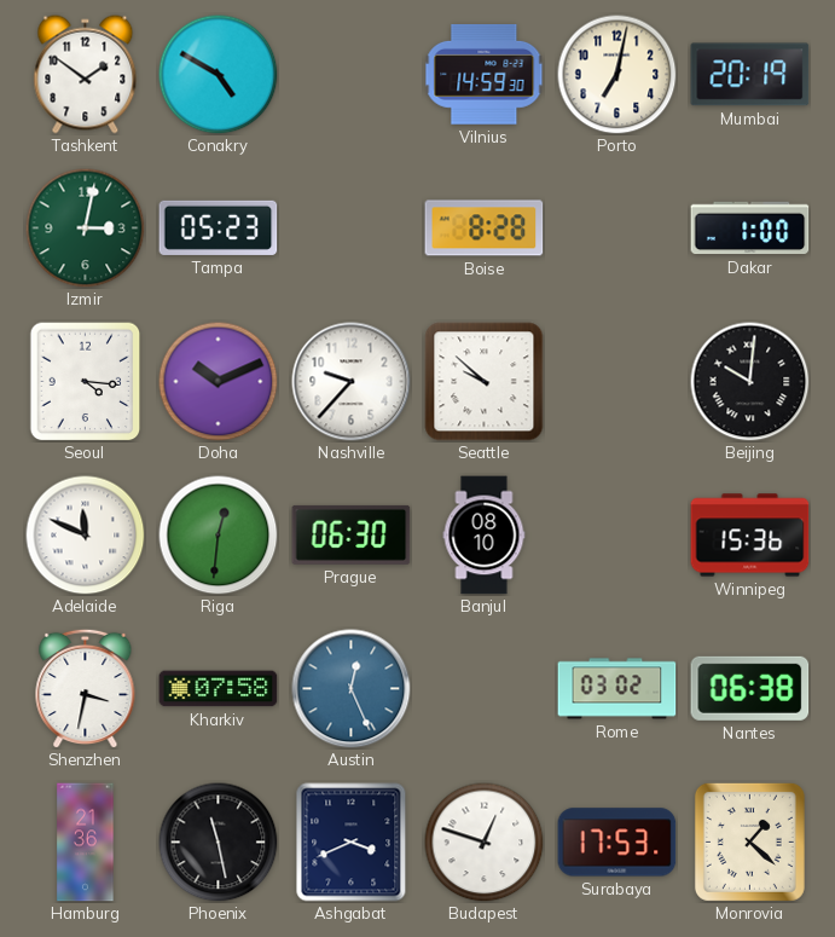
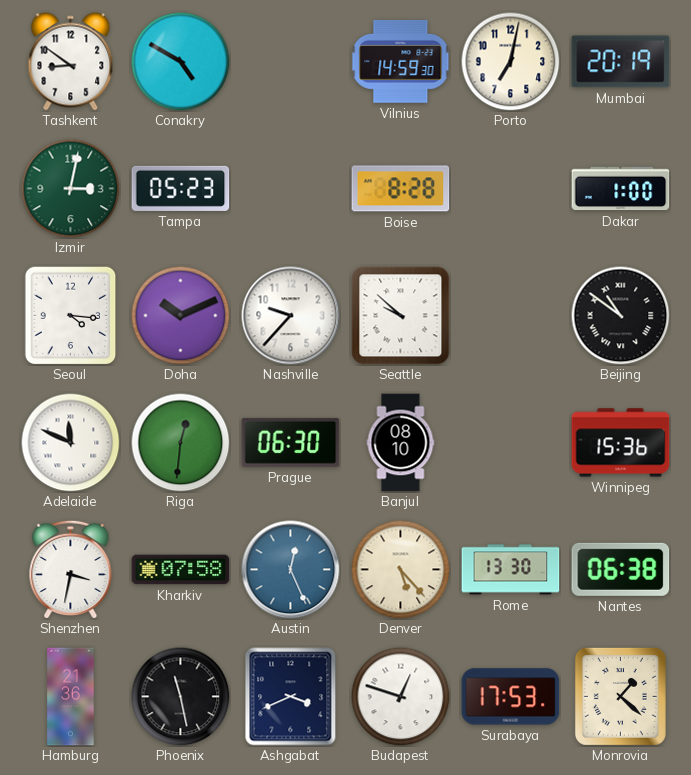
Tashkent: 1:51 -> 8:51
Beijing: 10:01 -> 10:51
Denver: none -> 5:23
Rome: 03:02 -> 13:30
